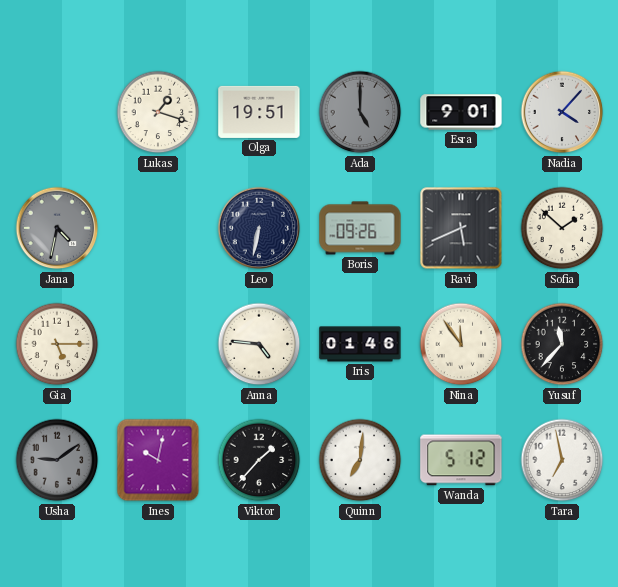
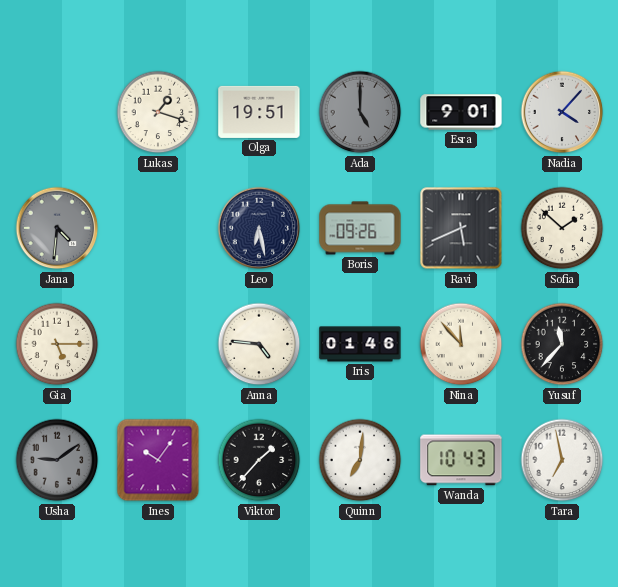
Jana: 4:32 -> 4:31
Leo: 6:32 -> 6:28
Nina: 11:54 -> 11:53
Ines: 10:02 -> 10:06
Wanda: 5:12 -> 10:43
